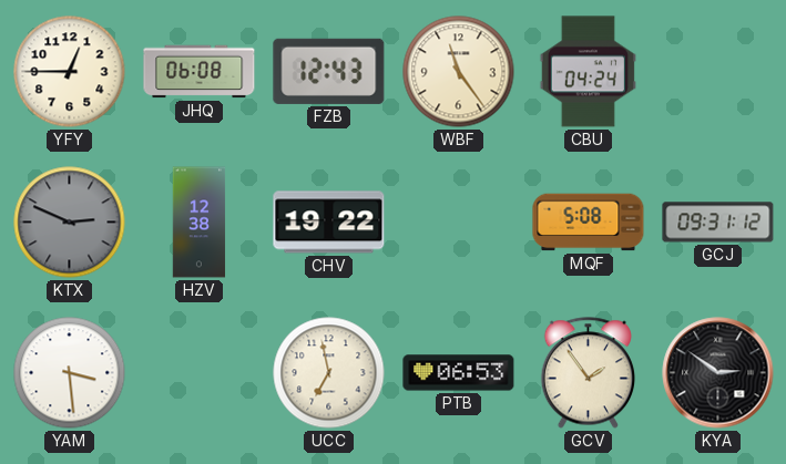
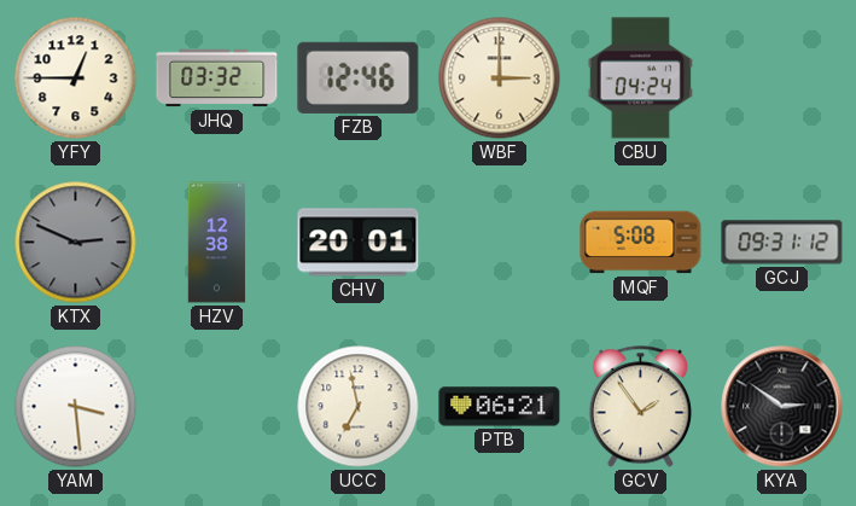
JHQ: 06:08 -> 03:32
FZB: 12:43 -> 12:46
WBF: 11:24 -> 3:00
CHV: 19:22 -> 20:01
PTB: 06:53 -> 06:21
